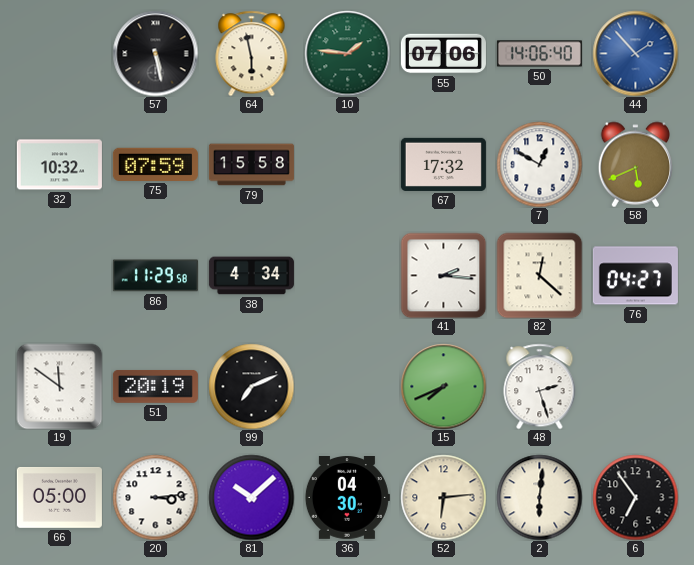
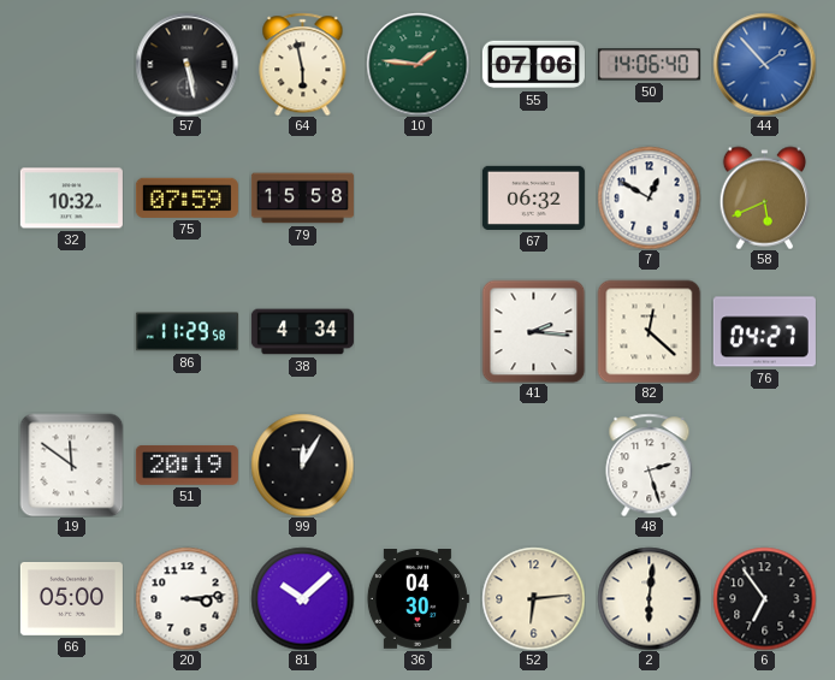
67: 17:32 -> 06:32
99: 7:11 -> 12:05
15: 7:41 -> none
